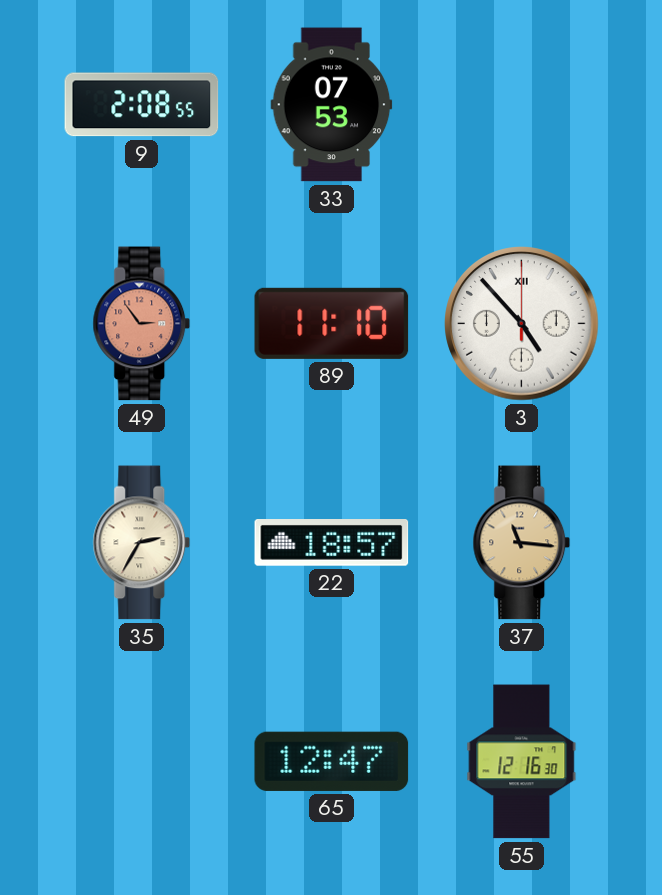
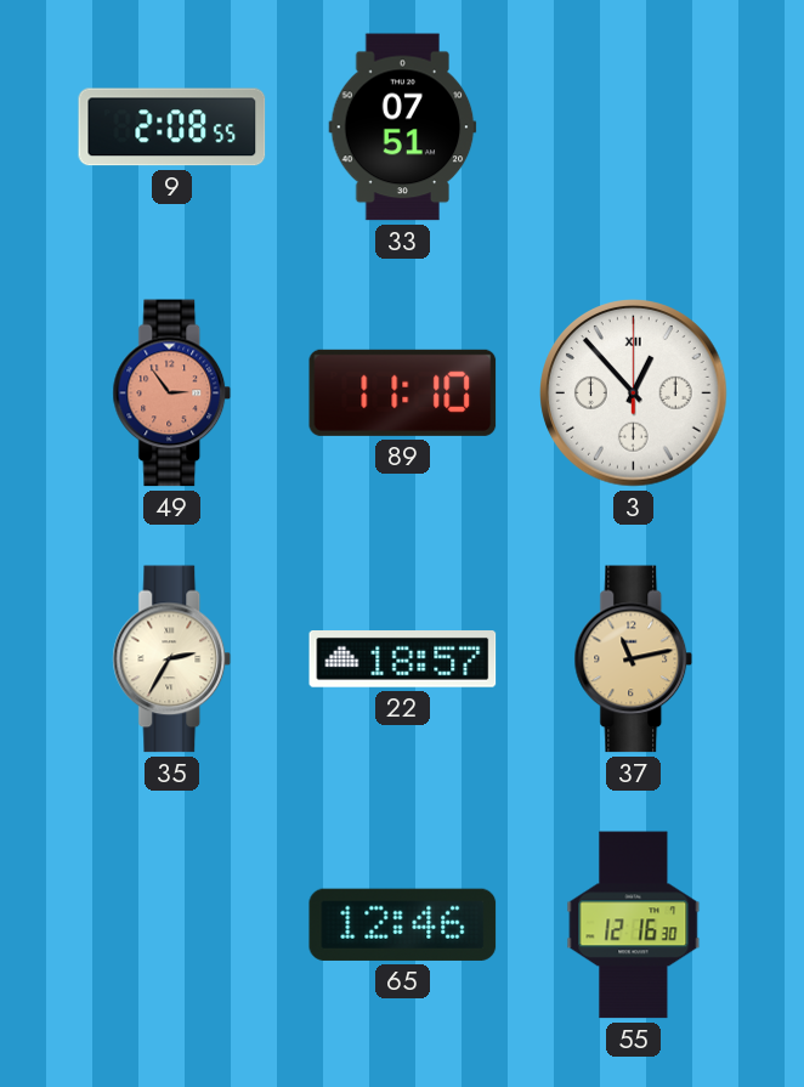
33: 07:53 -> 07:51
3: 4:53 -> 12:53
37: 11:16 -> 11:13
65: 12:47 -> 12:46
